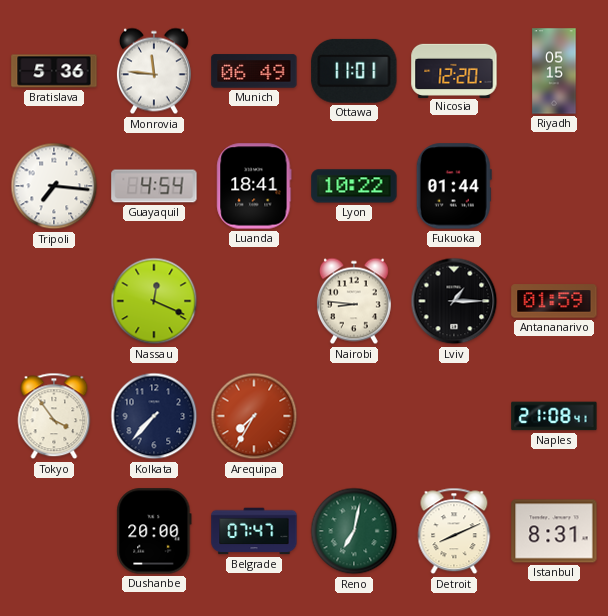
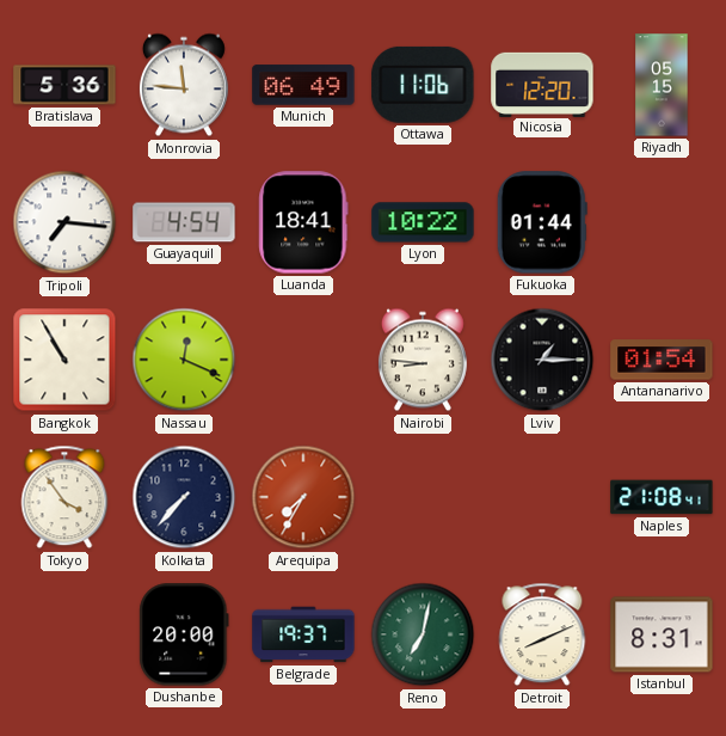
Ottawa: 11:01 -> 11:06
Bangkok: none -> 10:55
Antananarivo: 01:59 -> 01:54
Belgrade: 07:47 -> 19:37
